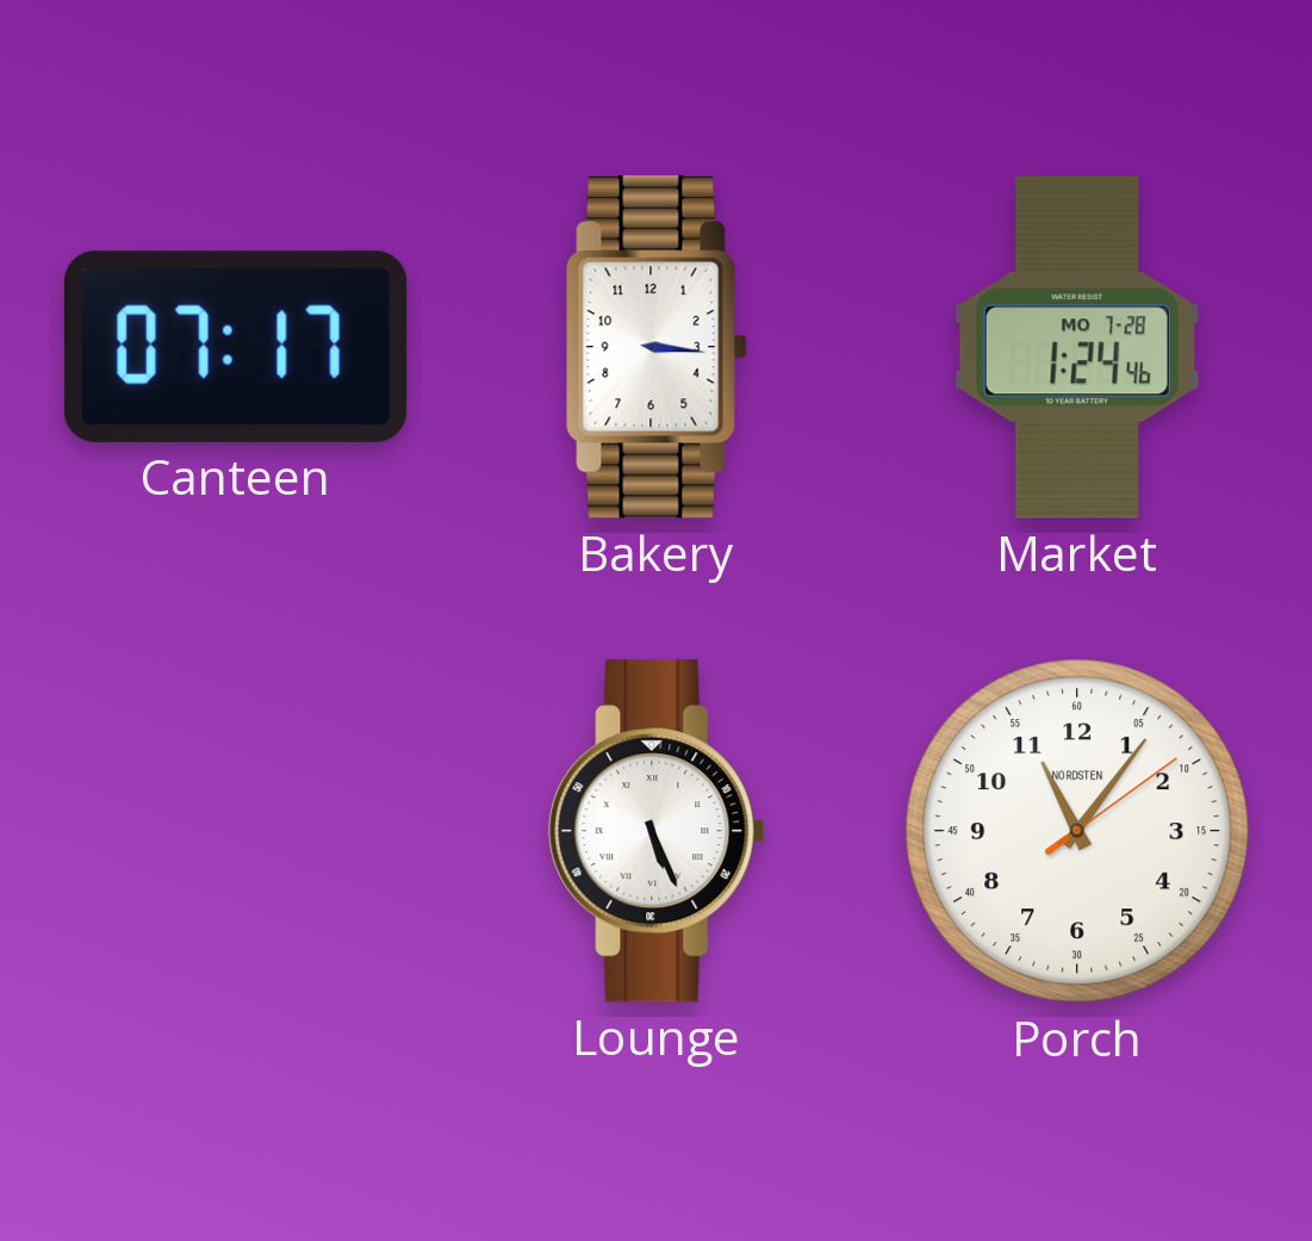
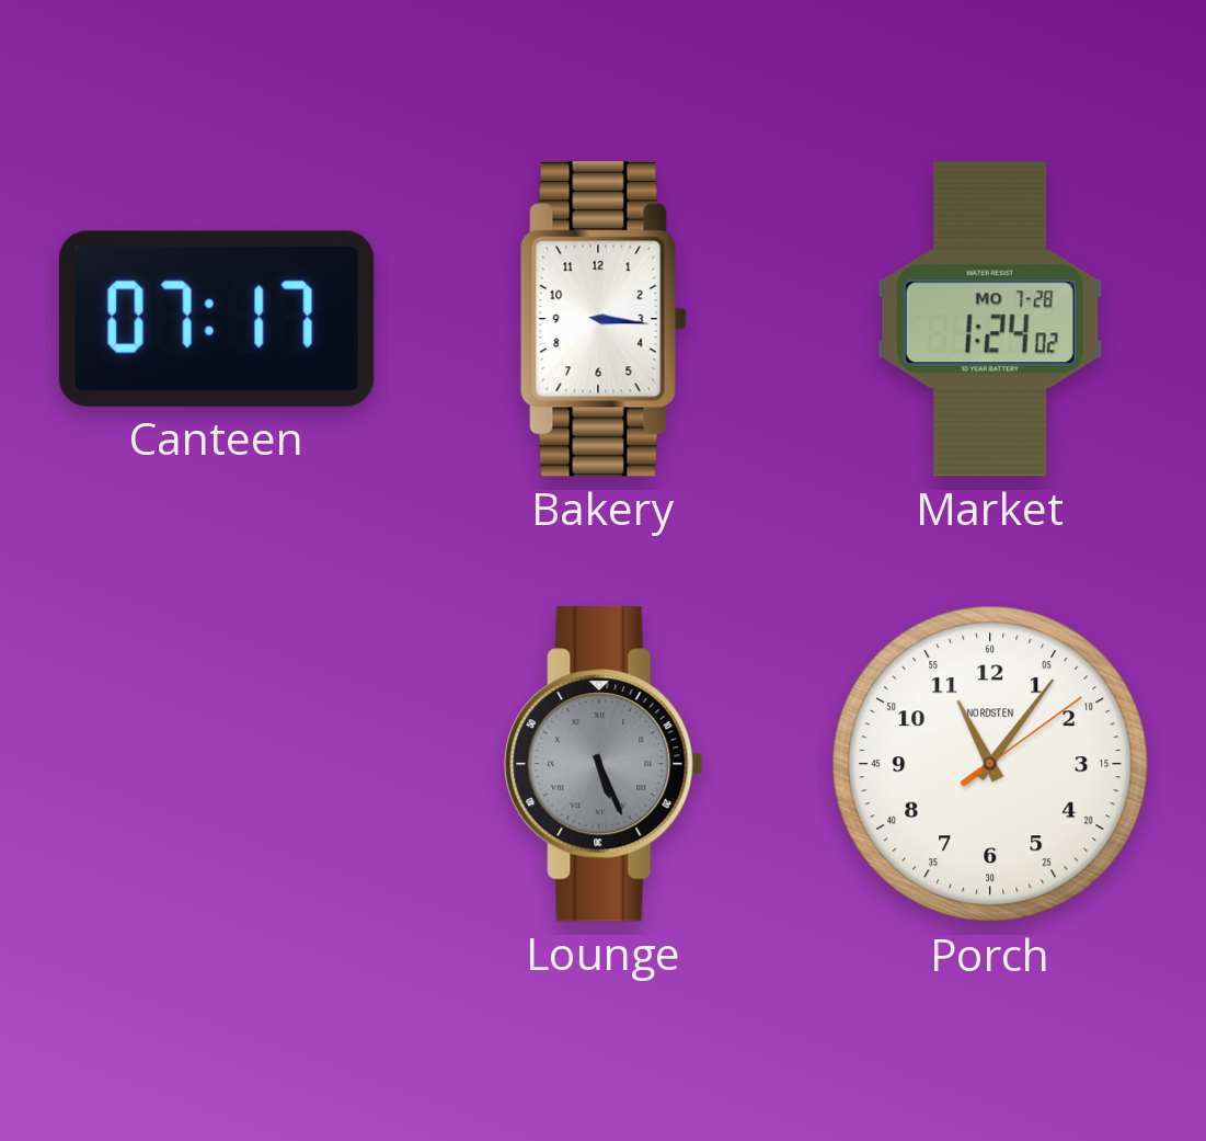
Market: 1:24:46 -> 1:24:02
Lounge dial: white -> grey
